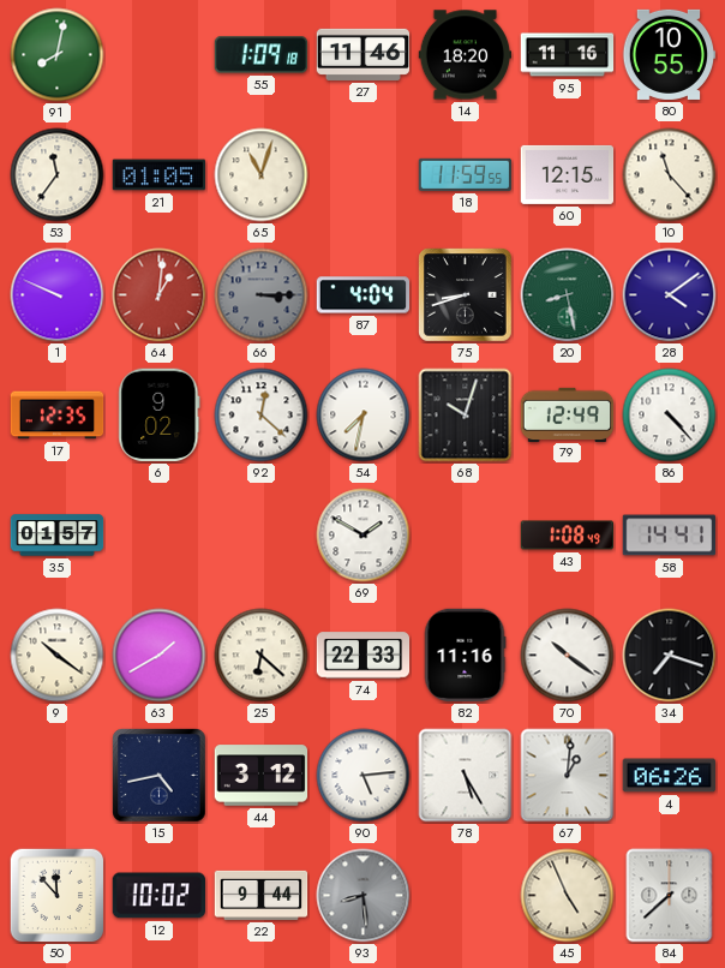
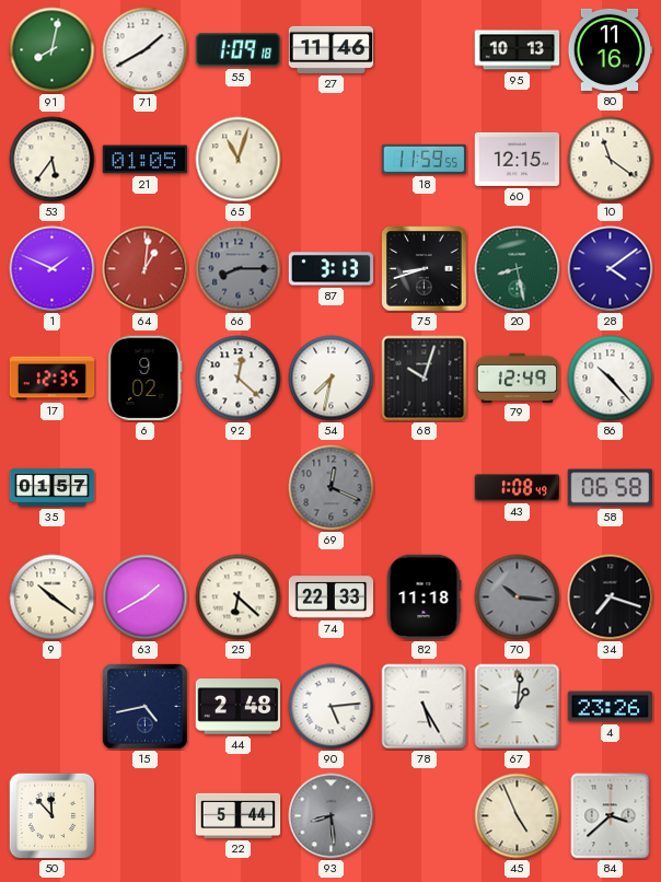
71: none -> 1:40
14: 18:20 -> none
95: 11:16 -> 10:13
80: 10:55 -> 11:16
53: 11:36 -> 5:36
10: 11:23 -> 11:21
1: 9:49 -> 1:49
66: 3:15 -> 8:15
87: 4:04 -> 3:13
86: 4:23 -> 10:23
69: 1:50 -> 12:19
69 dial: white -> grey
58: 14:41 -> 06:58
82: 11:16 -> 11:18
70: 10:21 -> 10:16
70 dial: white -> grey
44: 3:12 -> 2:48
4: 06:26 -> 23:26
12: 10:02 -> none
22: 9:44 -> 5:44
84: 7:38 -> 3:38
